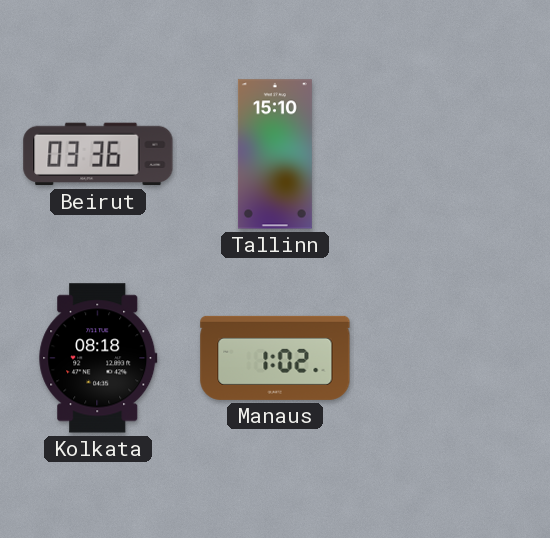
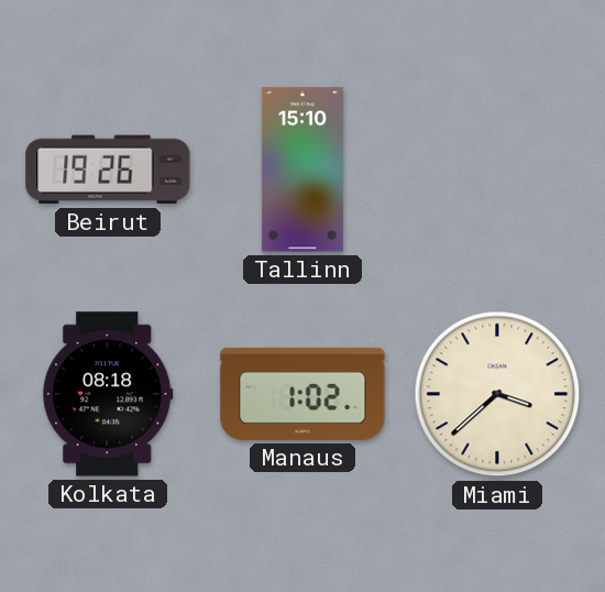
Beirut: 03:36 -> 19:26
Miami: none -> 3:38
